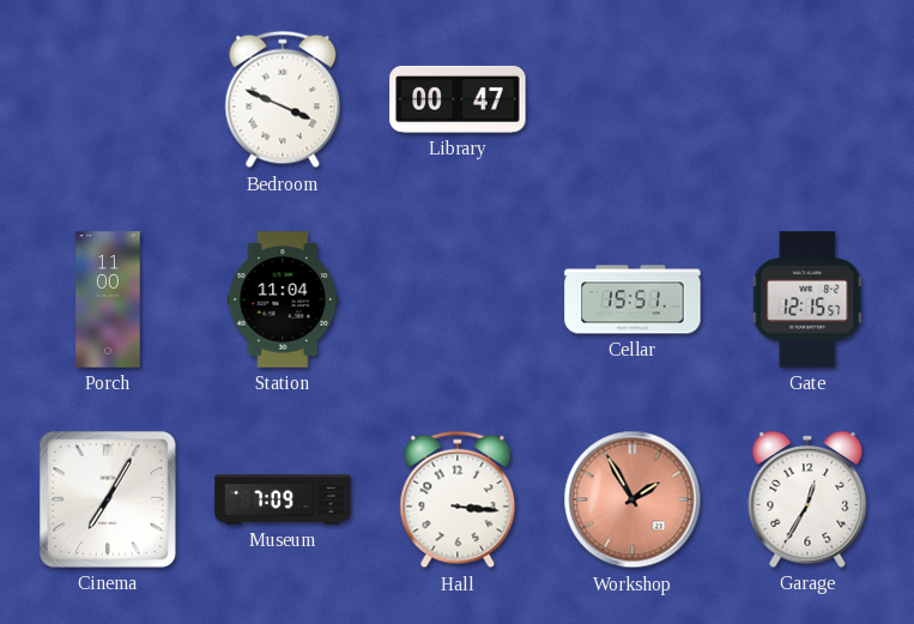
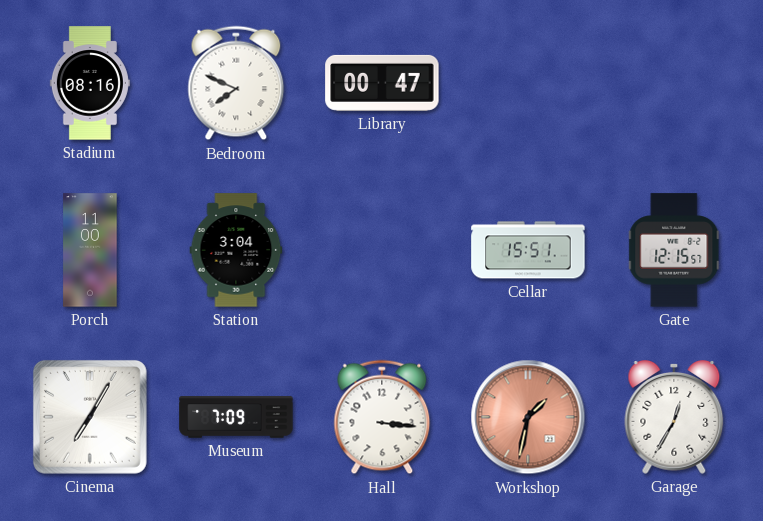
Stadium: none -> 08:16
Bedroom: 3:49 -> 7:49
Station: 11:04 -> 3:04
Workshop: 1:55 -> 1:32
